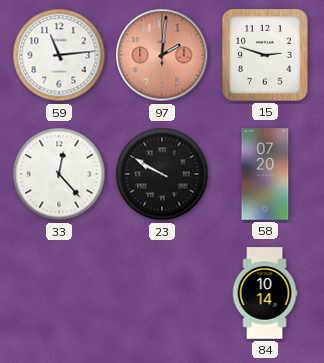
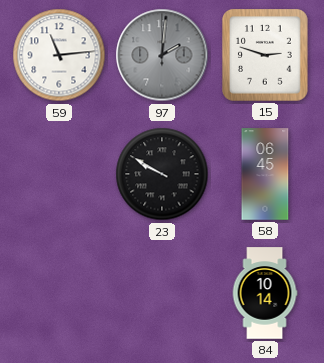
97 dial: salmon -> grey
33: 12:23 -> none
58: 07:20 -> 06:45
